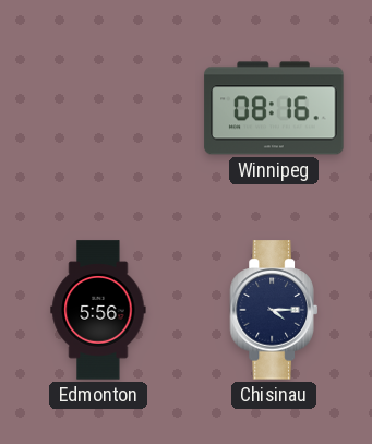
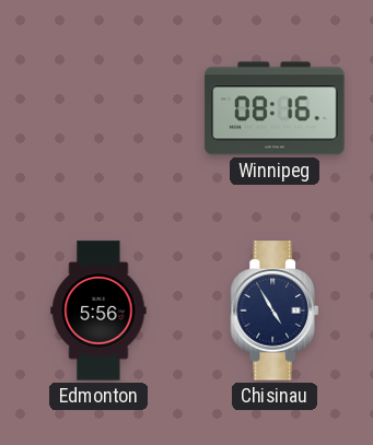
Chisinau: 4:15 -> 4:55
